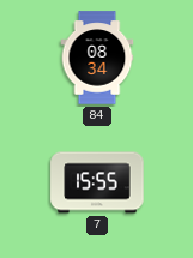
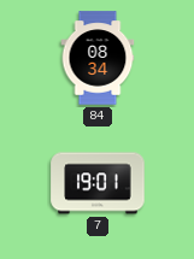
7: 15:55 -> 19:01
